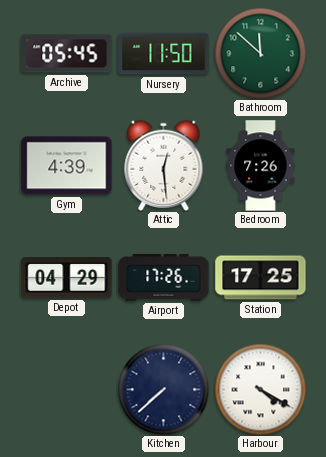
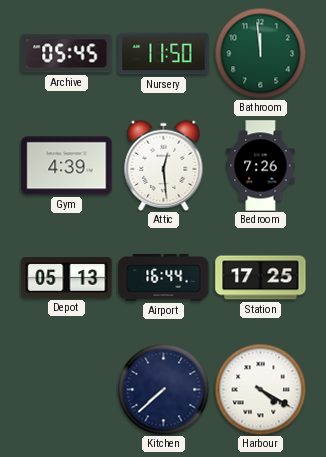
Bathroom: 11:52 -> 11:59
Depot: 04:29 -> 05:13
Airport: 17:26 -> 16:44
